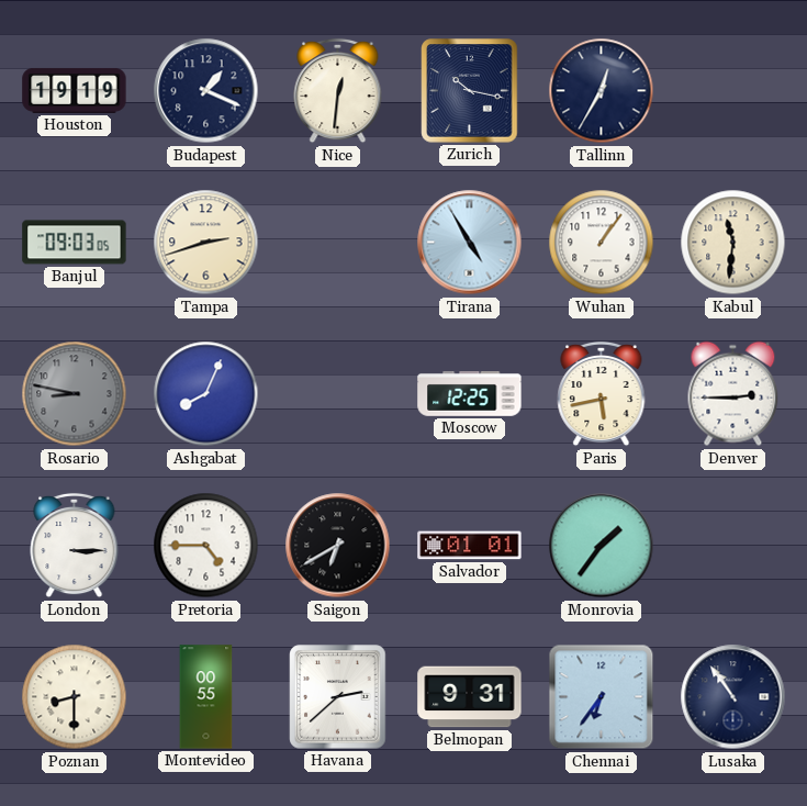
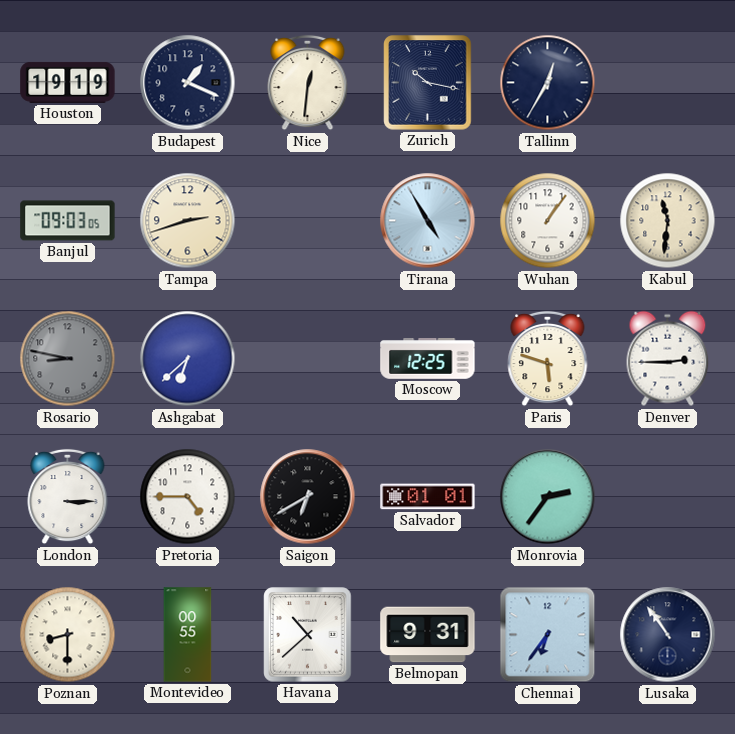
Ashgabat: 8:04 -> 6:38
Paris: 5:43 -> 5:48
Monrovia: 1:36 -> 2:36
Havana: 2:38 -> 10:38
